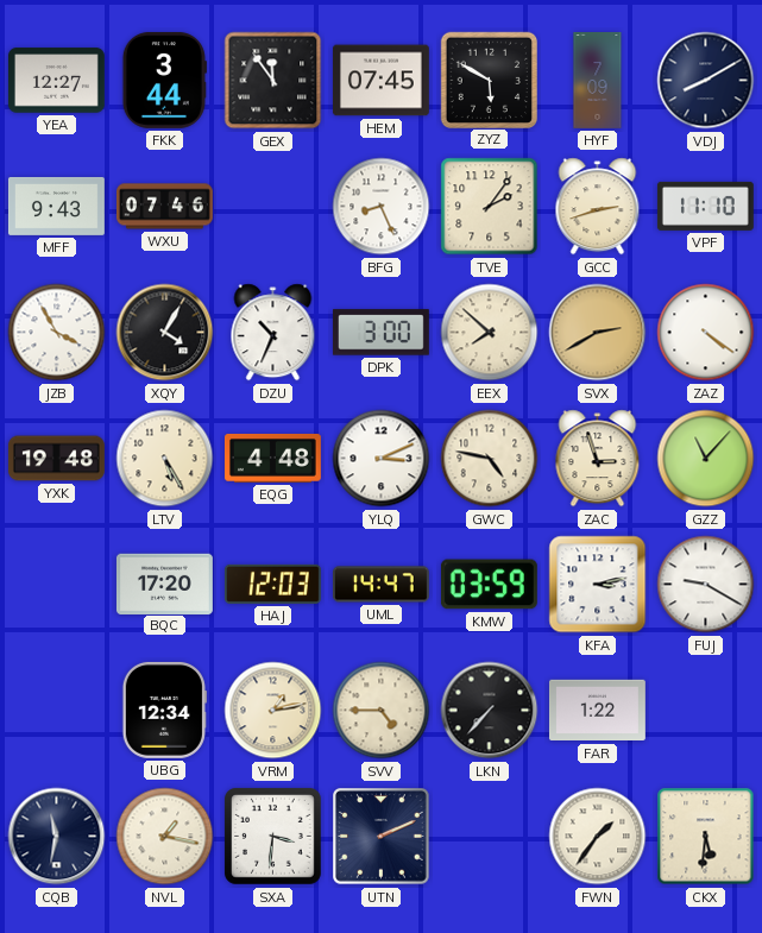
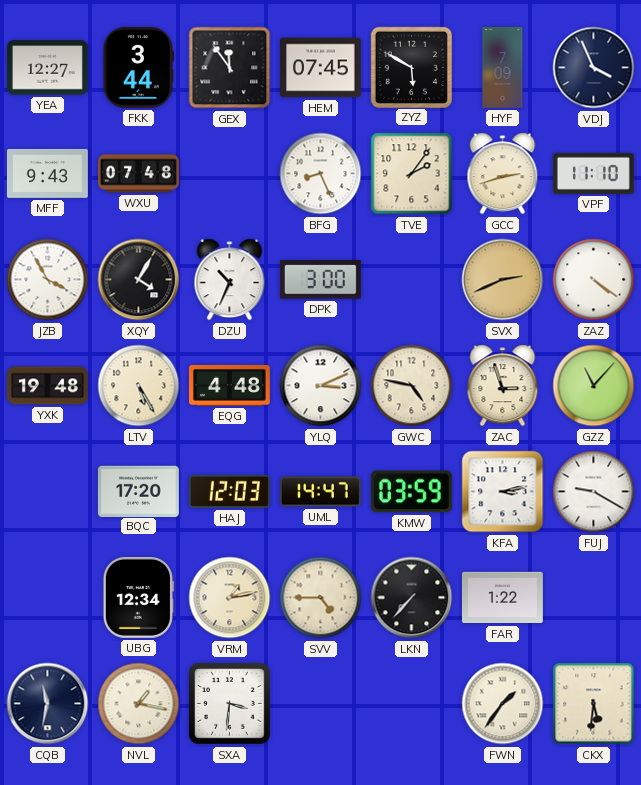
VDJ: 8:10 -> 3:56
WXU: 07:46 -> 07:48
EEX: 7:52 -> none
SVX: 2:40 -> 2:41
UTN: 2:11 -> none
